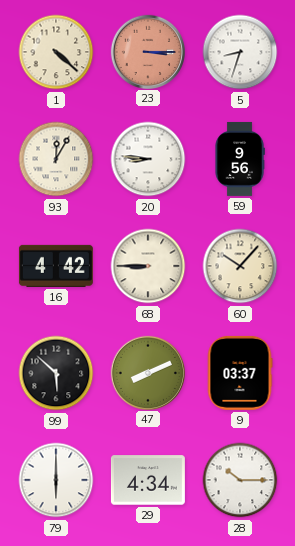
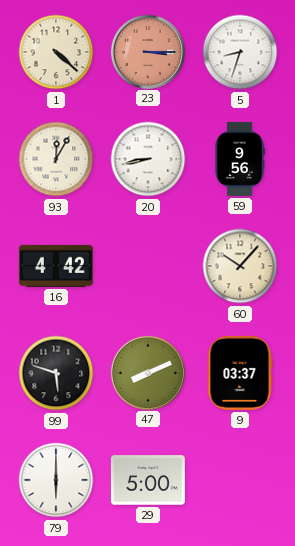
20: 8:46 -> 8:43
68: 8:45 -> none
99: 5:52 -> 5:48
29: 4:34 -> 5:00
28: 10:15 -> none
